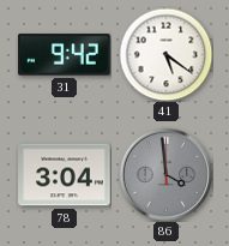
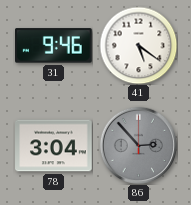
31: 9:42 -> 9:46
86: 3:59 -> 2:53
